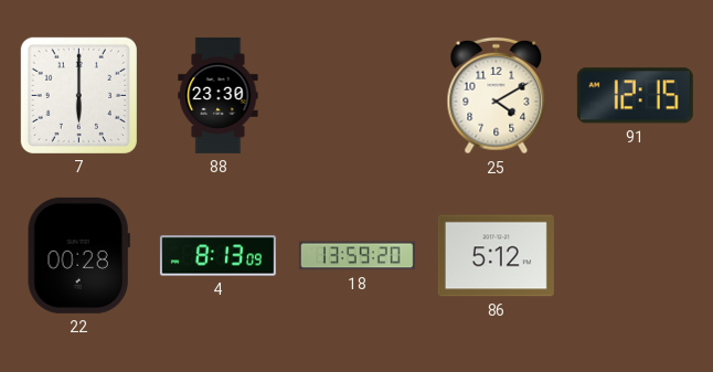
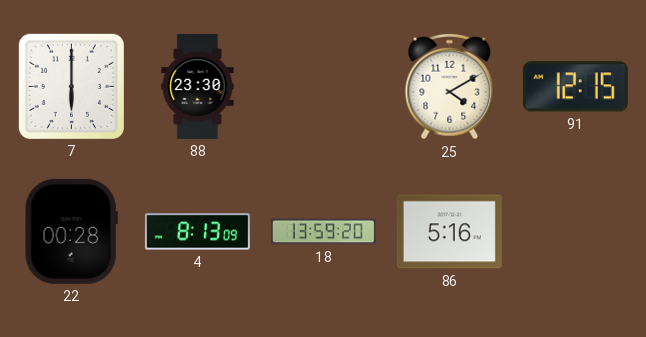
86: 5:12 -> 5:16
